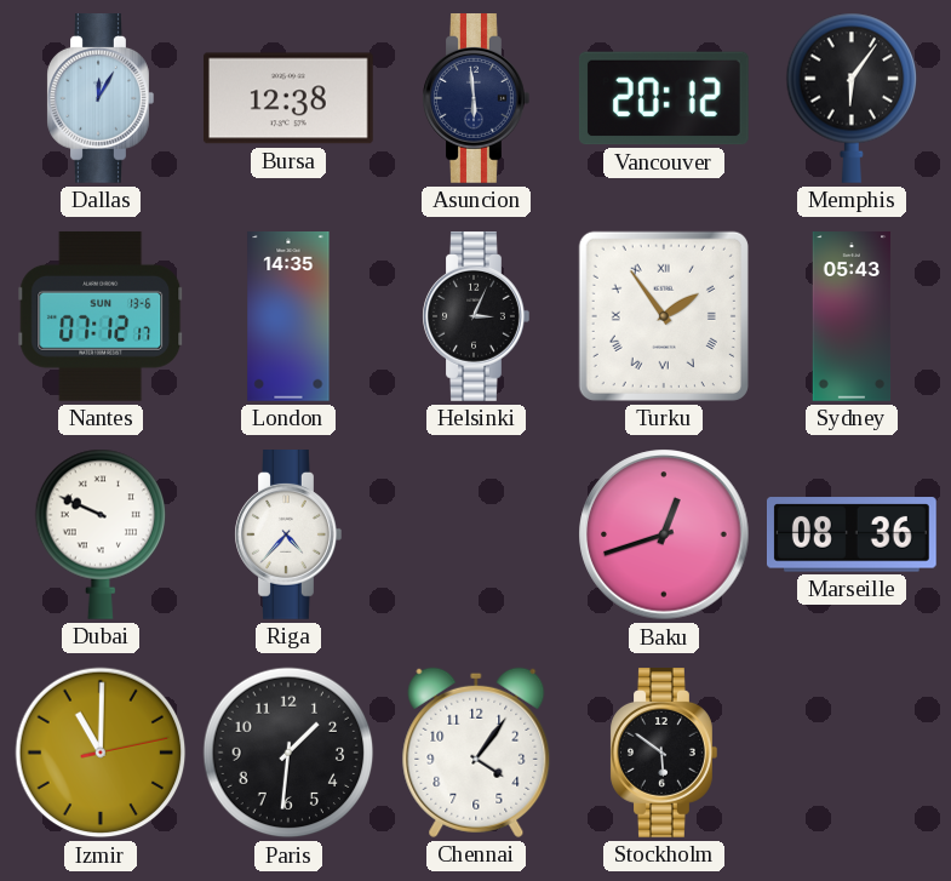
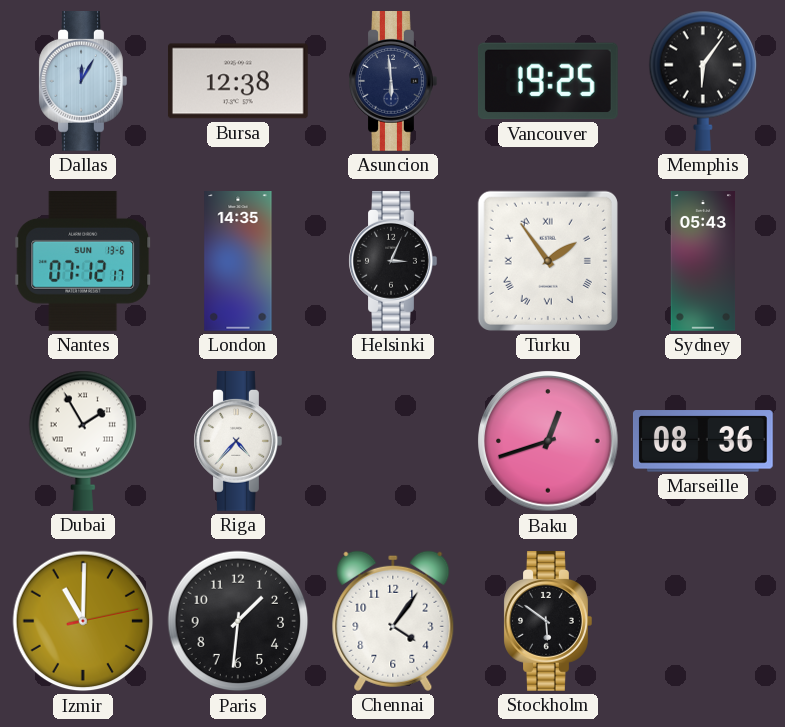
Vancouver: 20:12 -> 19:25
Dubai: 9:49 -> 1:55
